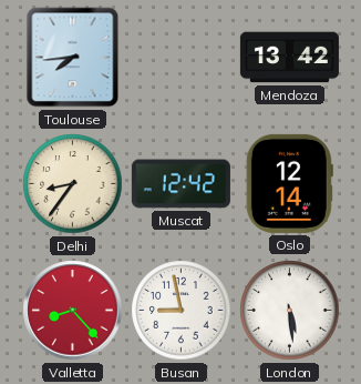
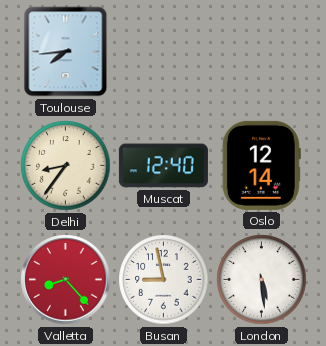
Mendoza: 13:42 -> none
Muscat: 12:42 -> 12:40
